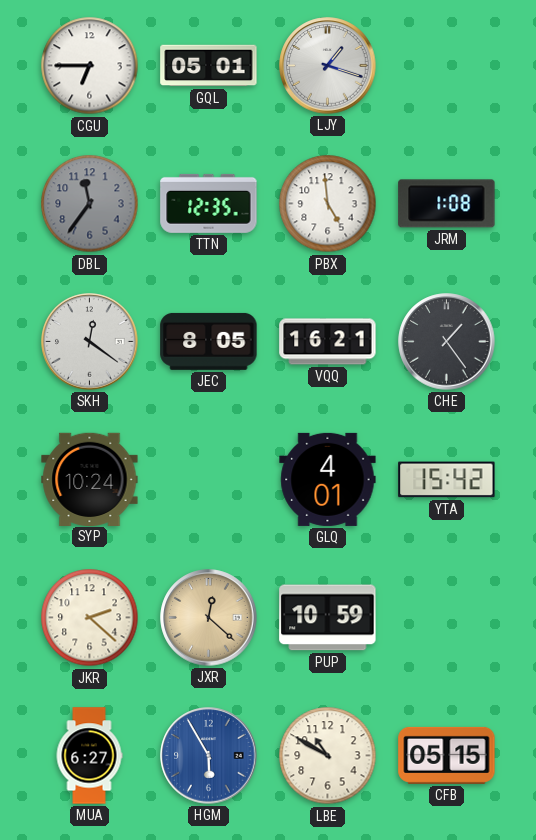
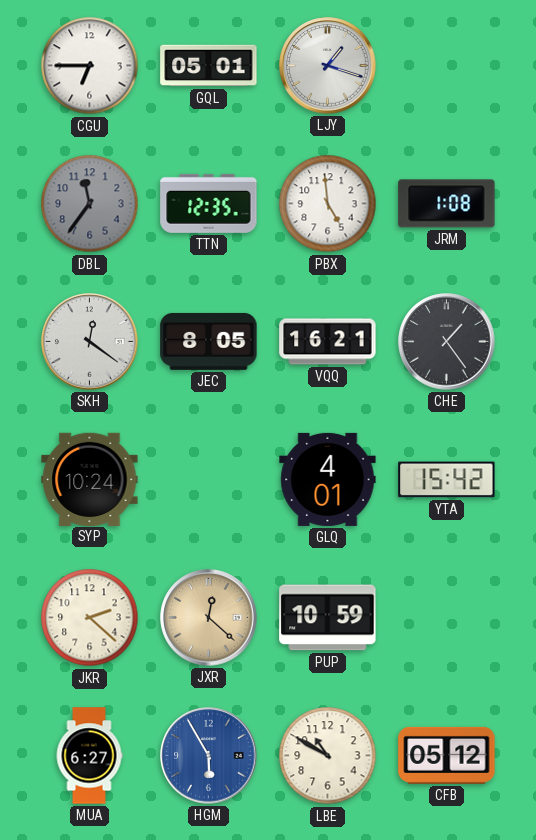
CFB: 05:15 -> 05:12
